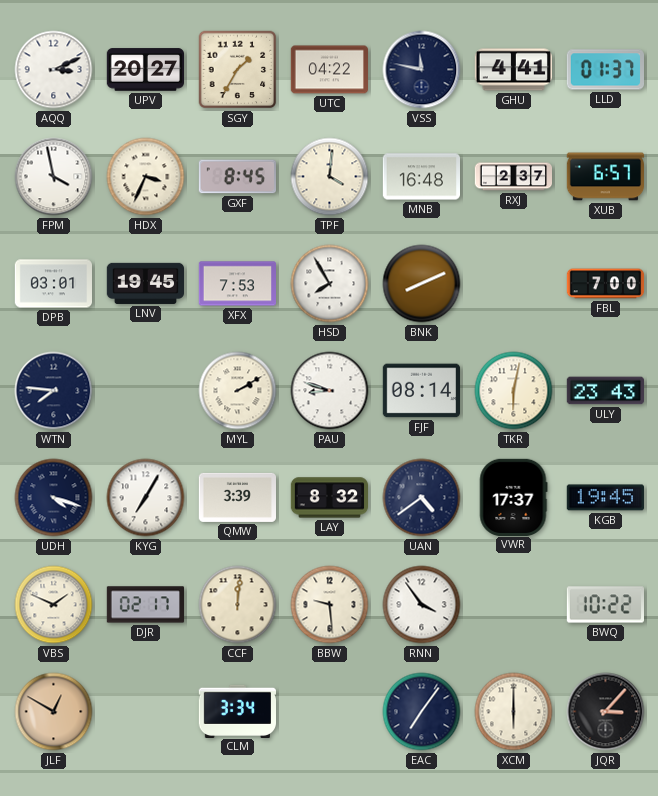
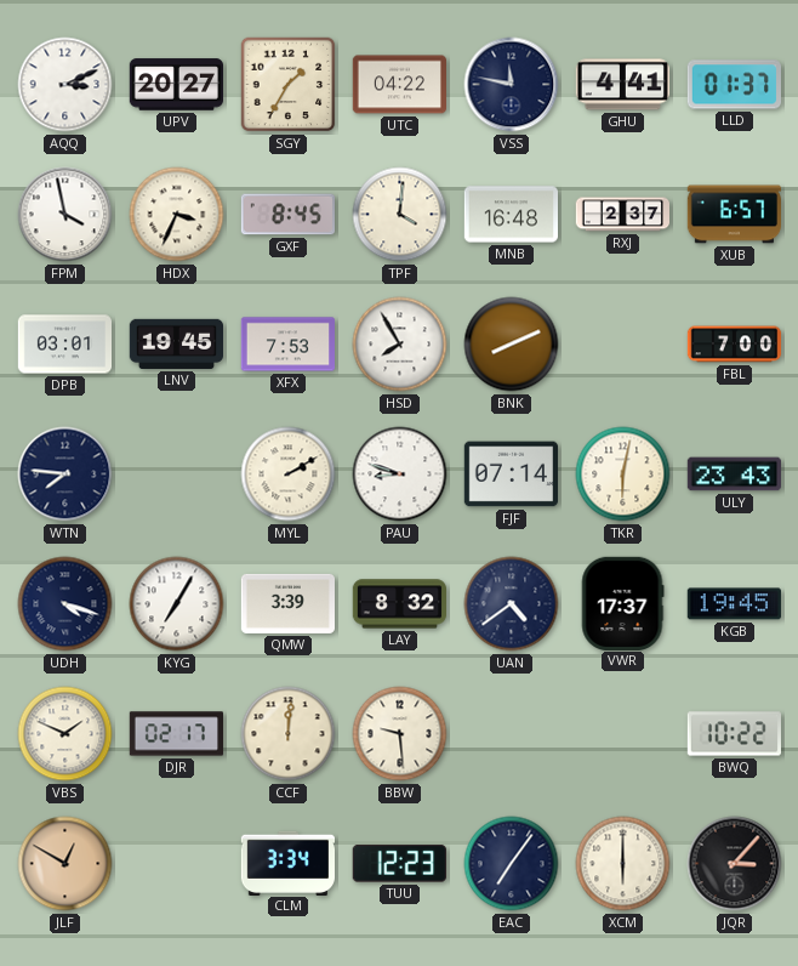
FJF: 08:14 -> 07:14
RNN: 3:54 -> none
TUU: none -> 12:23
